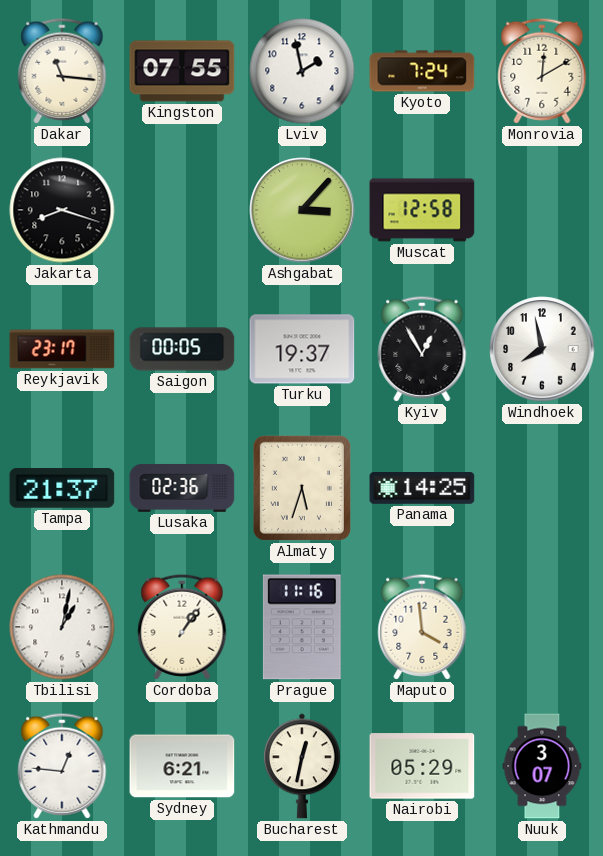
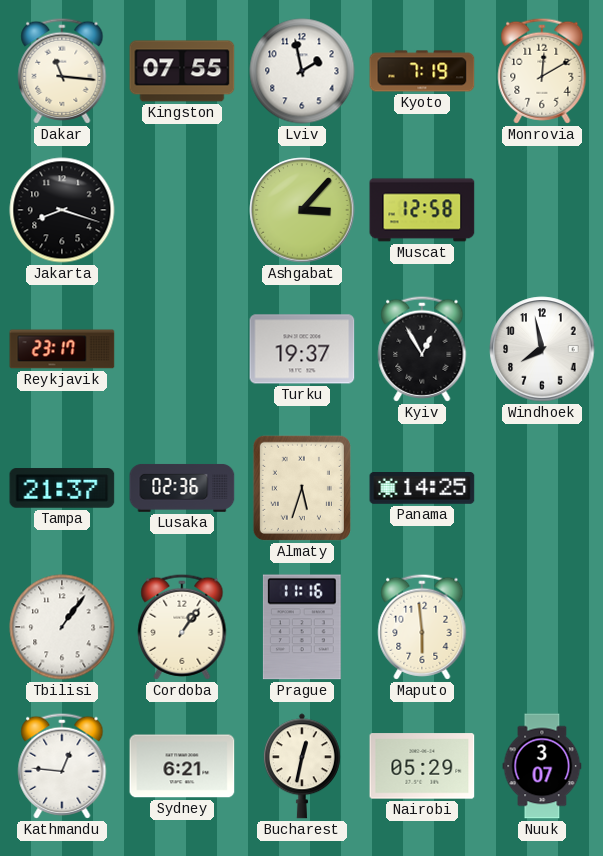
Kyoto: 7:24 -> 7:19
Saigon: 00:05 -> none
Tbilisi: 1:02 -> 1:06
Maputo: 3:59 -> 5:59
